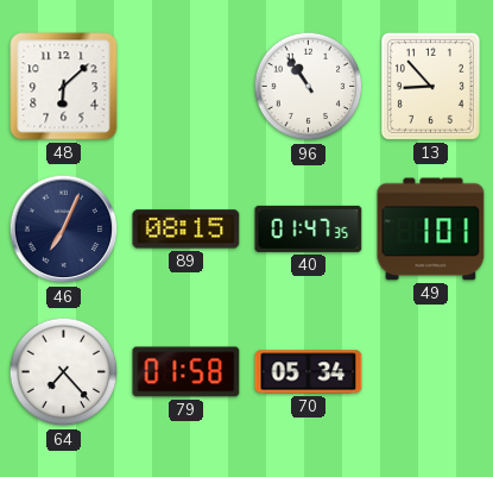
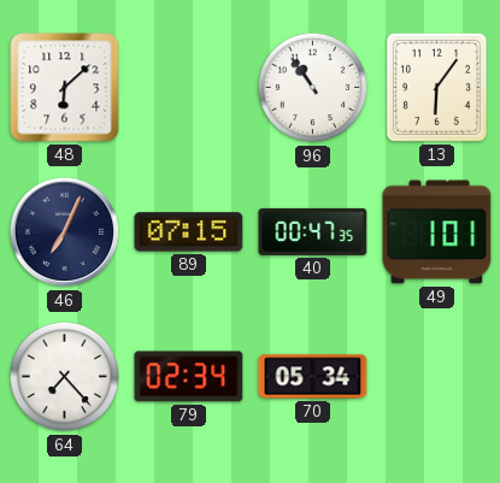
13: 8:53 -> 6:06
89: 08:15 -> 07:15
40: 01:47 -> 00:47
79: 01:58 -> 02:34
